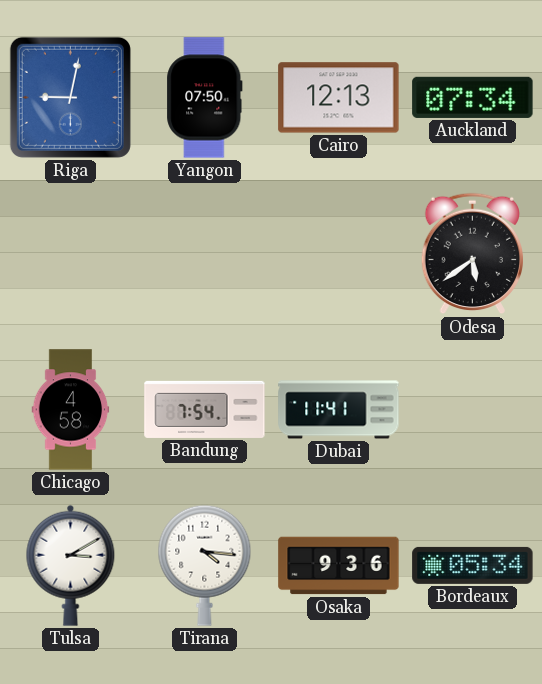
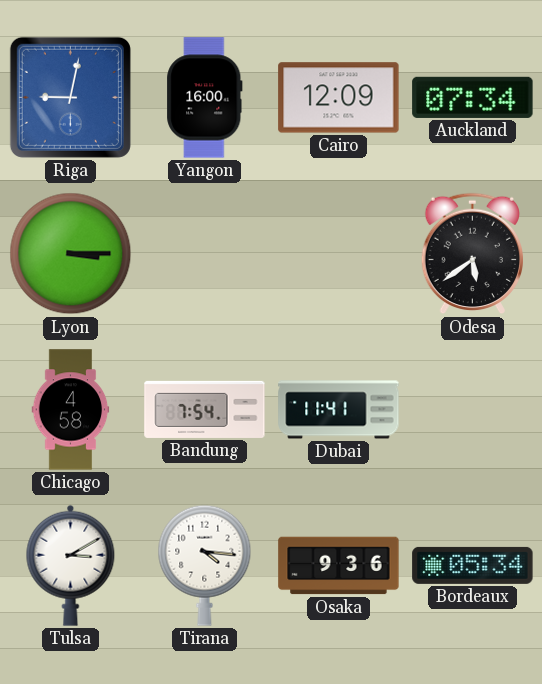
Yangon: 07:50 -> 16:00
Cairo: 12:13 -> 12:09
Lyon: none -> 3:15
